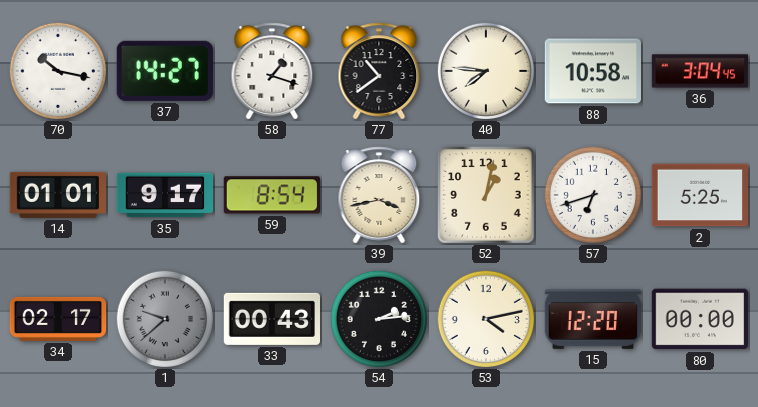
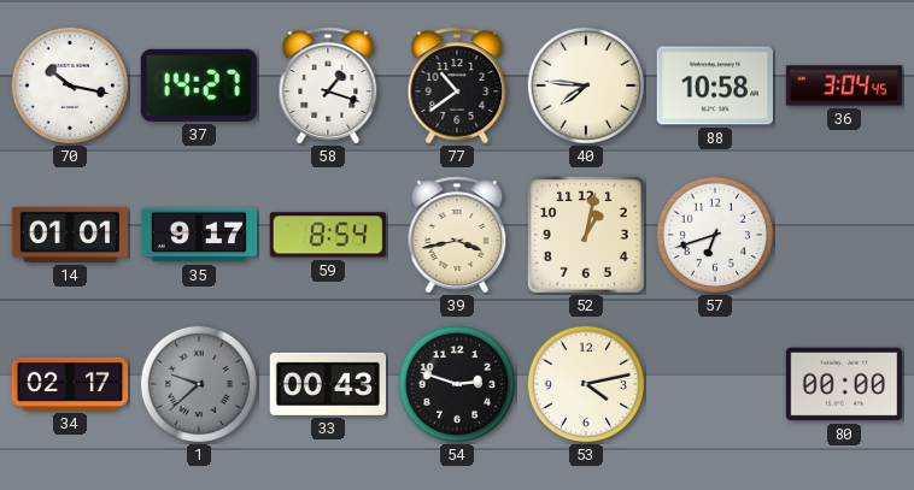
2: 5:25 -> none
54: 2:14 -> 2:48
15: 12:20 -> none
